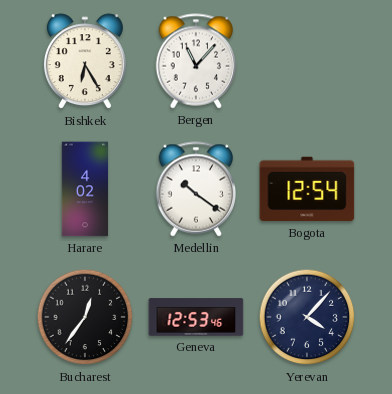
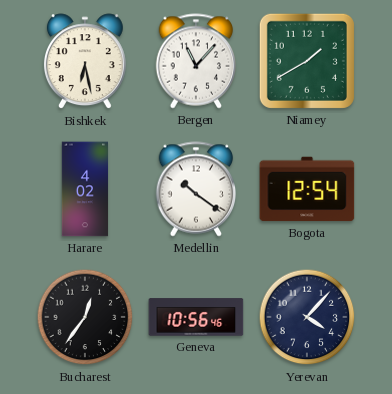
Bishkek: 6:25 -> 6:28
Niamey: none -> 1:40
Geneva: 12:53 -> 10:56
